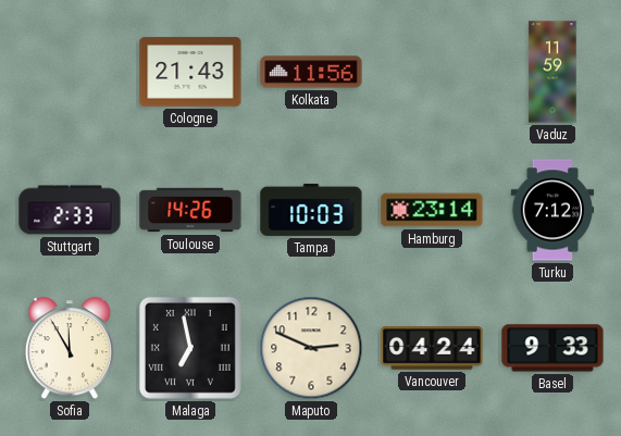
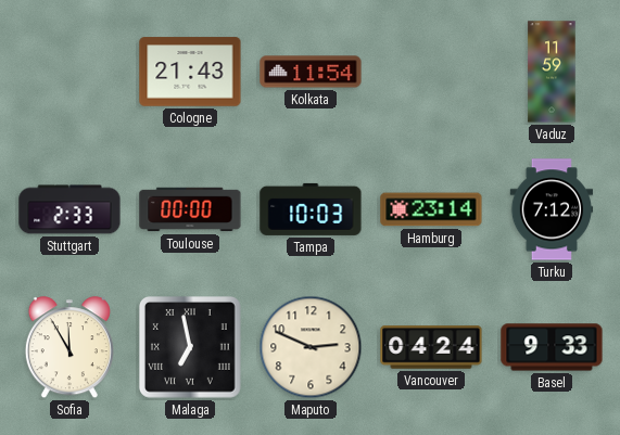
Kolkata: 11:56 -> 11:54
Toulouse: 14:26 -> 00:00
